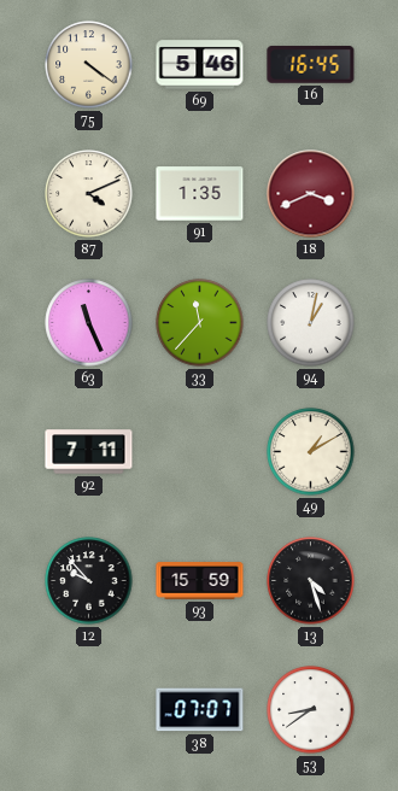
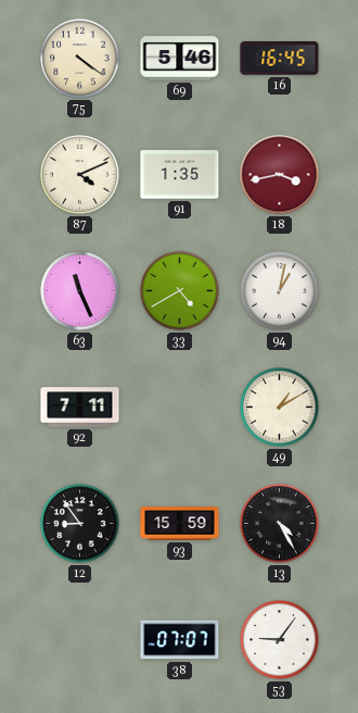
18: 3:41 -> 3:43
33: 11:37 -> 4:40
12: 9:53 -> 8:54
13: 4:27 -> 4:25
53: 8:39 -> 9:06
